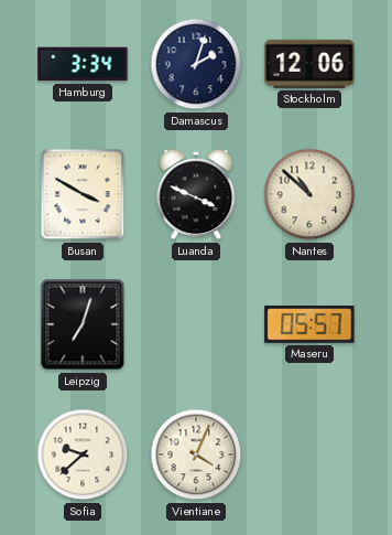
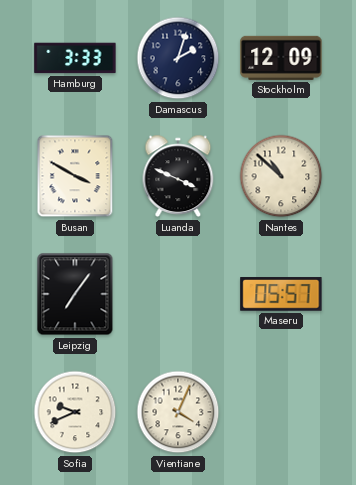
Hamburg: 3:34 -> 3:33
Stockholm: 12:06 -> 12:09
Leipzig: 7:03 -> 7:06
Sofia: 9:38 -> 9:41
